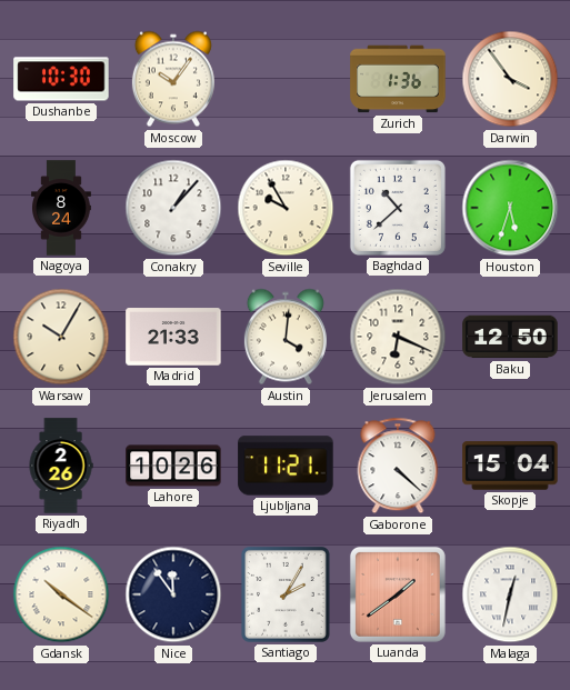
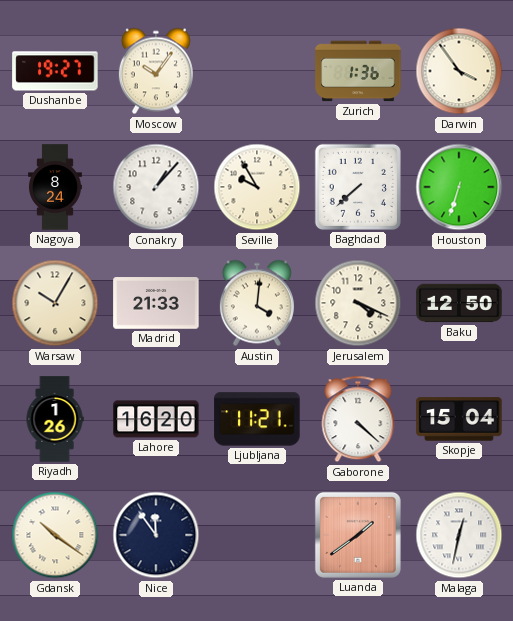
Dushanbe: 10:30 -> 19:27
Baghdad: 10:38 -> 7:38
Houston: 5:33 -> 6:33
Jerusalem: 6:19 -> 4:19
Riyadh: 2:26 -> 1:26
Lahore: 10:26 -> 16:20
Santiago: 2:05 -> none
